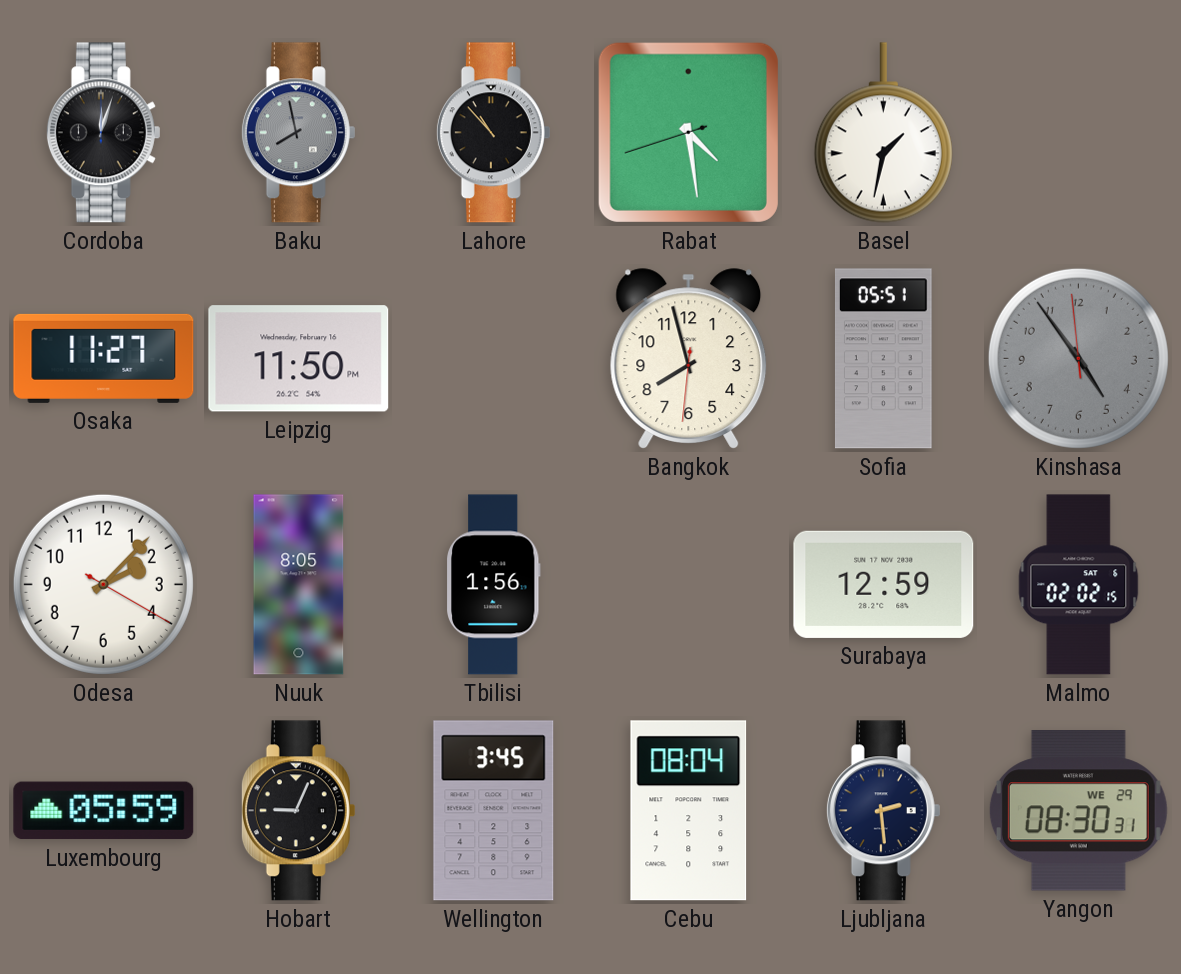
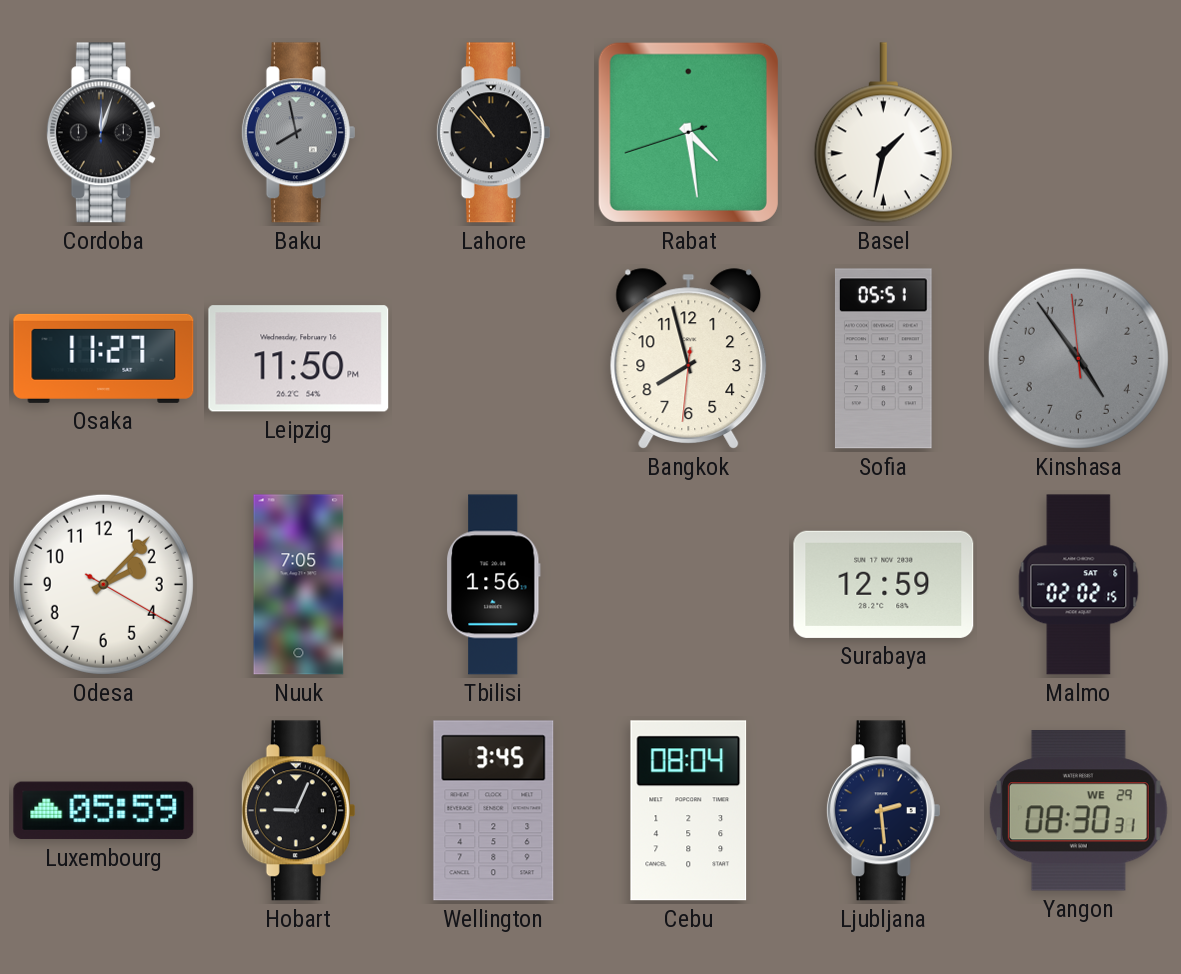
Nuuk: 8:05 -> 7:05
